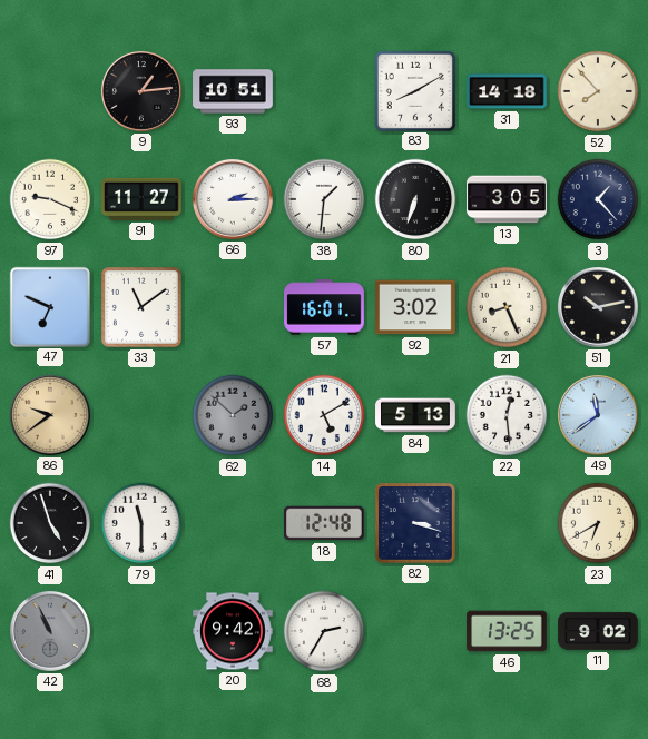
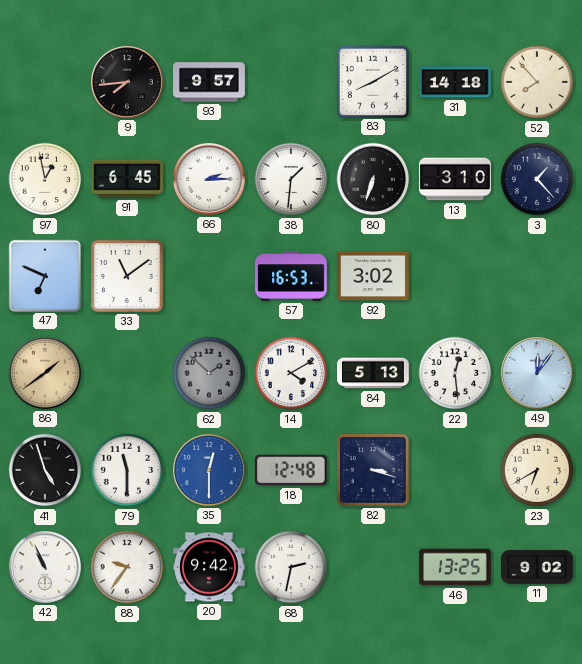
9: 1:14 -> 7:44
93: 10:51 -> 9:57
97: 9:19 -> 12:58
91: 11:27 -> 6:45
13: 3:05 -> 3:10
57: 16:01 -> 16:53
21: 8:26 -> none
51: 10:13 -> none
86: 9:39 -> 1:39
14: 5:10 -> 4:10
49: 11:39 -> 12:06
35: none -> 12:30
42 dial: grey -> white
88: none -> 9:36
68: 2:35 -> 2:32
